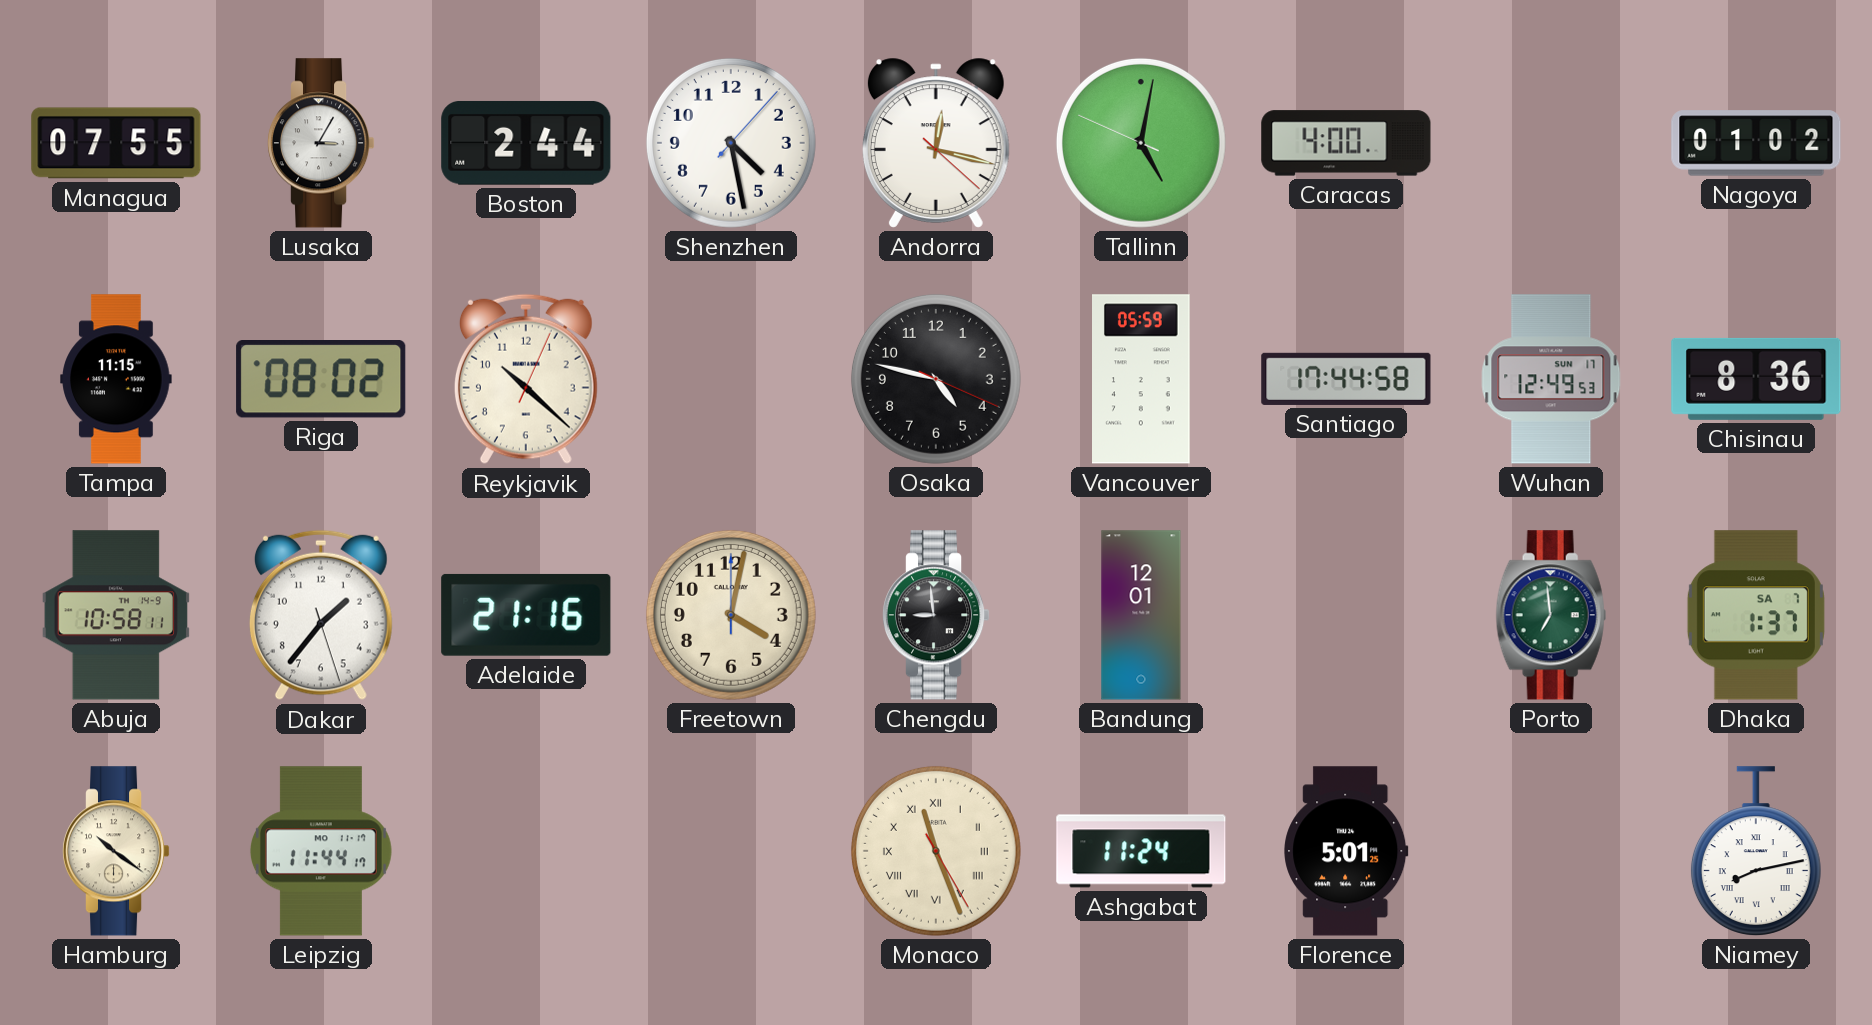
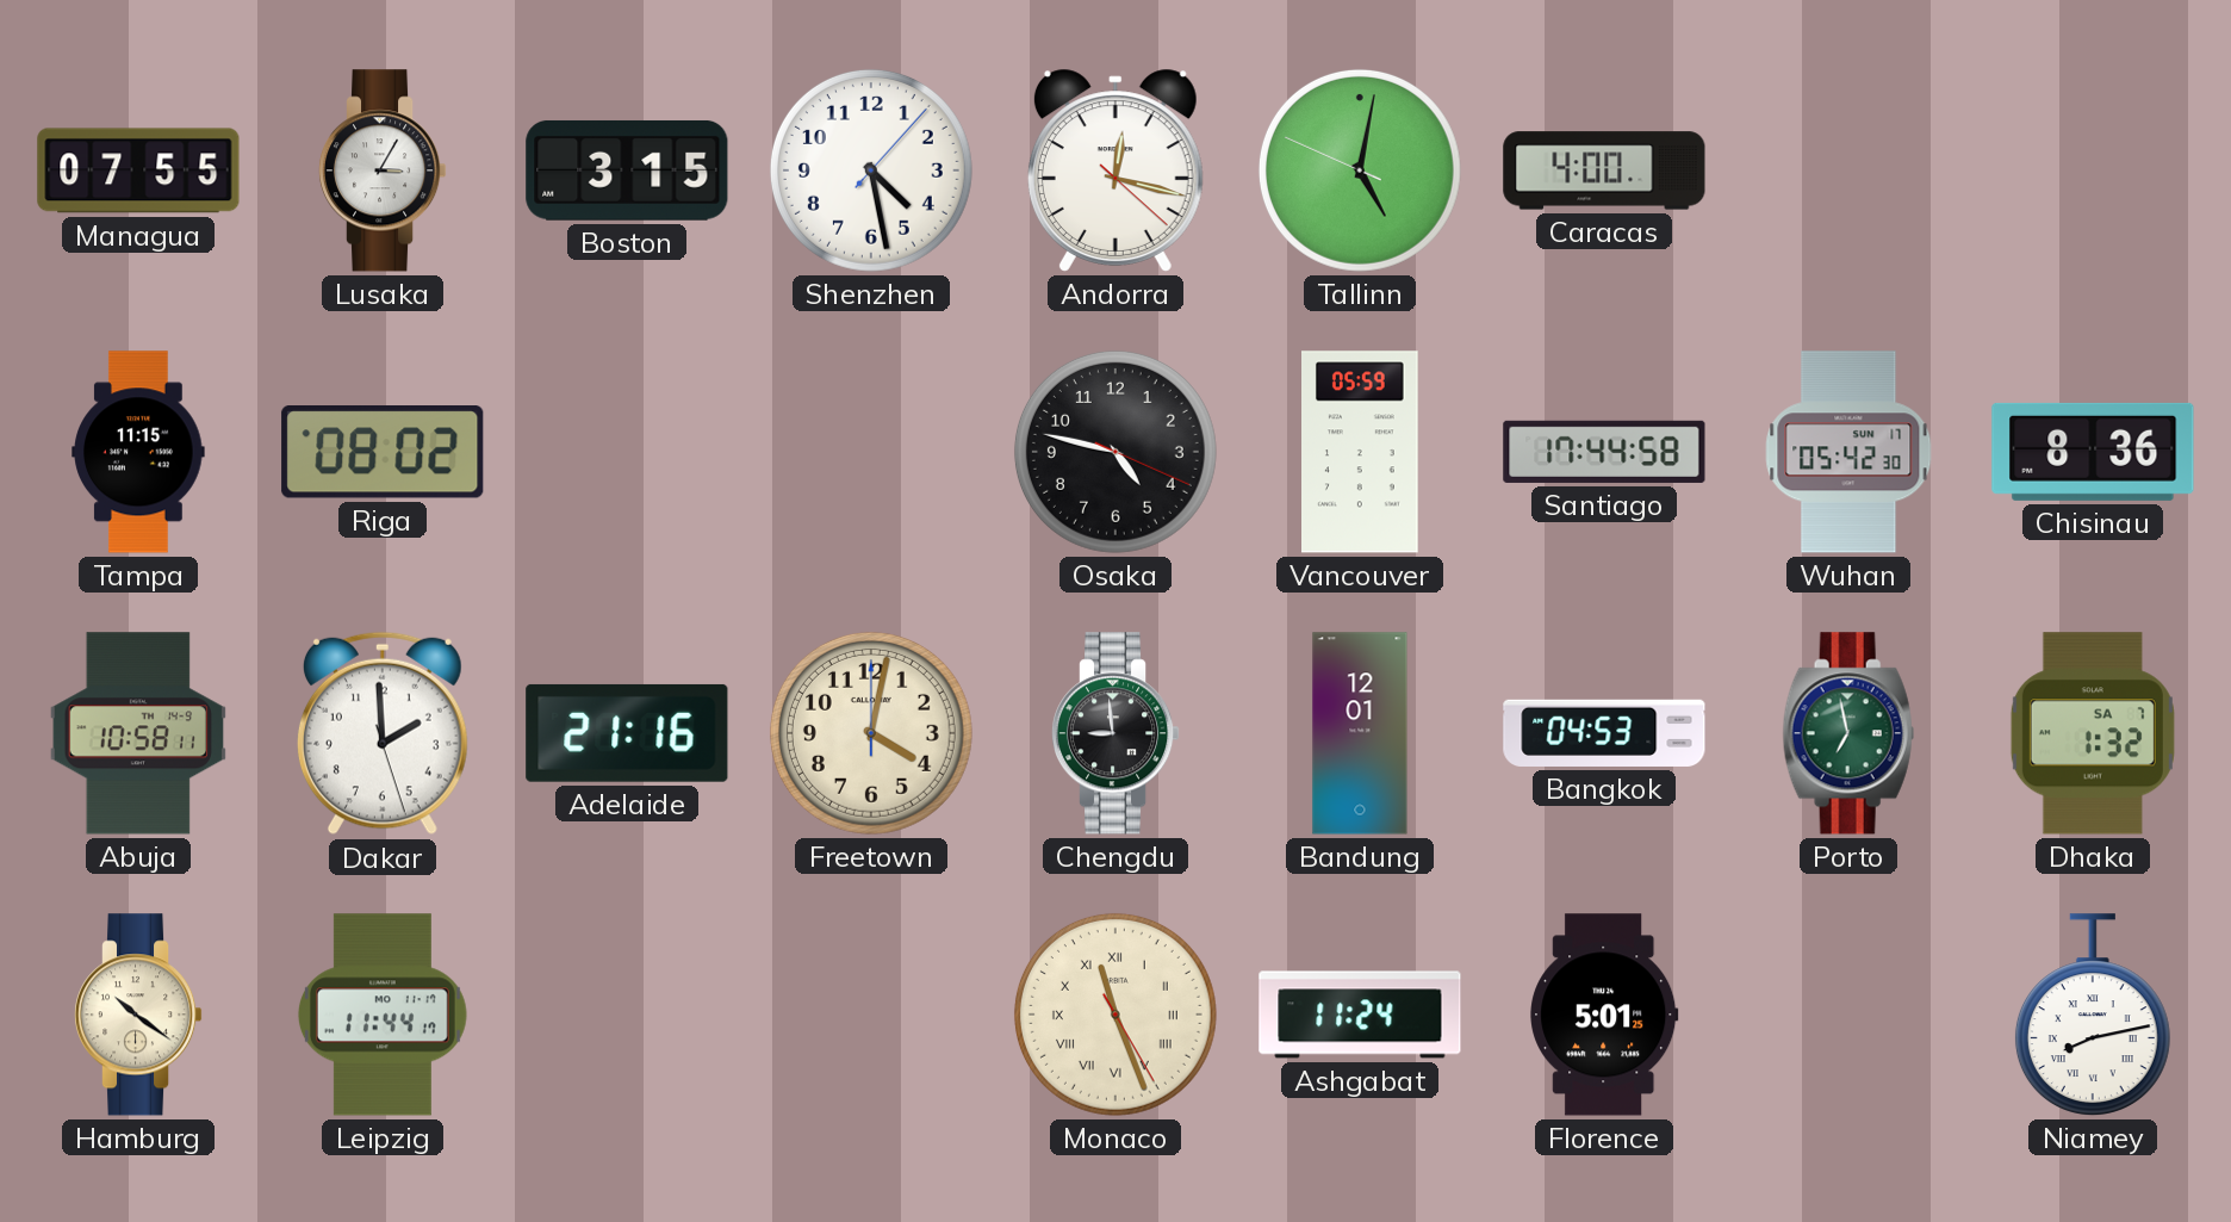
Boston: 2:44 -> 3:15
Nagoya: 01:02 -> none
Reykjavik: 10:22 -> none
Wuhan: 12:49 -> 05:42
Dakar: 1:36 -> 1:59
Bangkok: none -> 04:53
Porto: 6:59 -> 6:58
Dhaka: 1:37 -> 1:32
